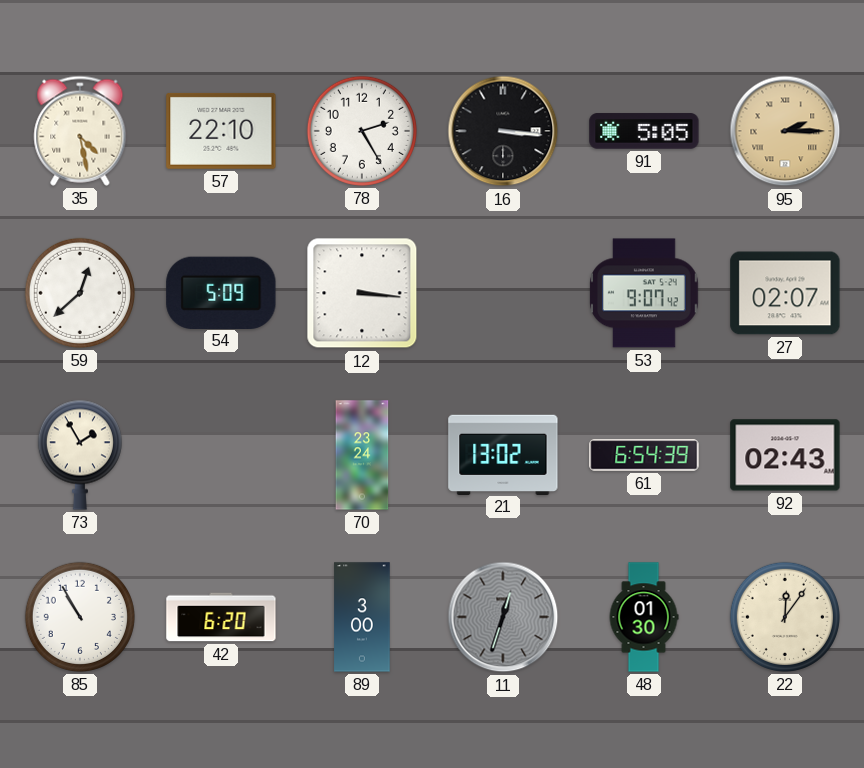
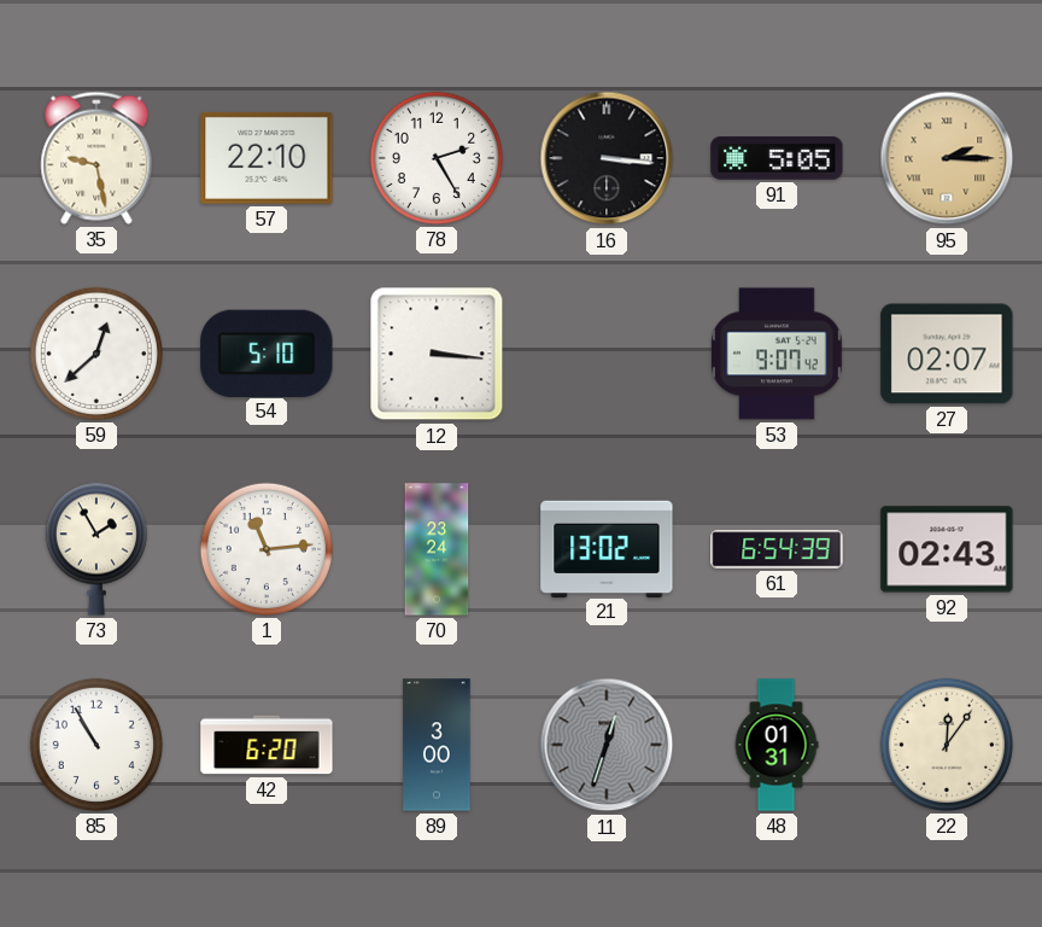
35: 4:28 -> 9:28
54: 5:09 -> 5:10
1: none -> 11:14
48: 01:30 -> 01:31
